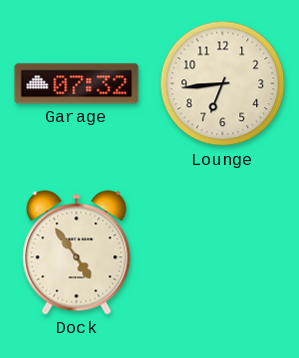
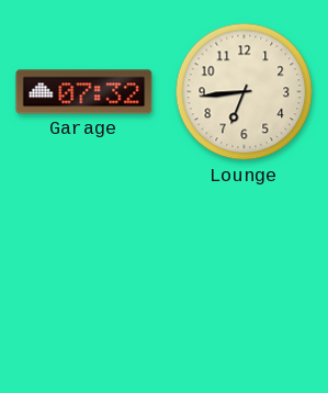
Dock: 4:54 -> none
